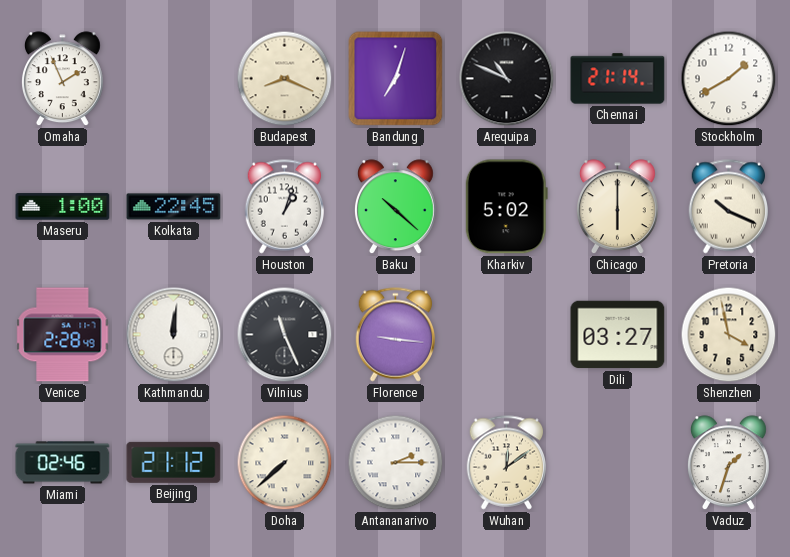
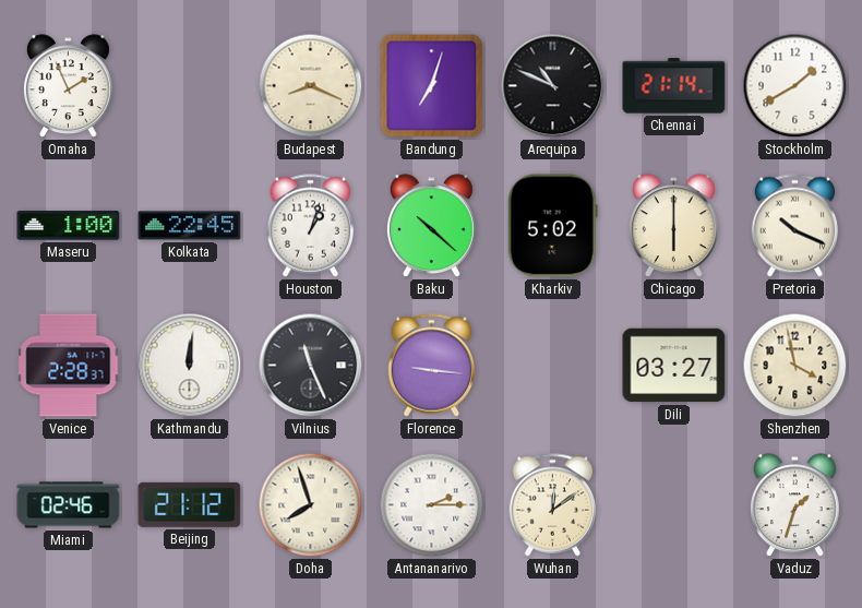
Venice: 2:28:49 -> 2:28:37
Doha: 7:38 -> 7:57
